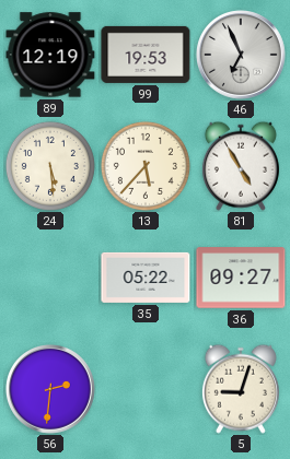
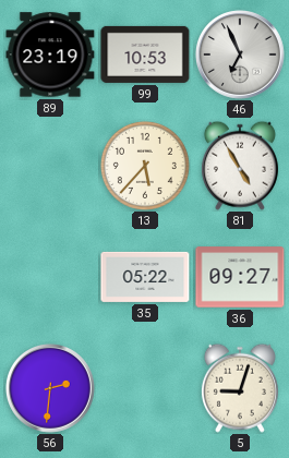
89: 12:19 -> 23:19
99: 19:53 -> 10:53
24: 5:29 -> none
